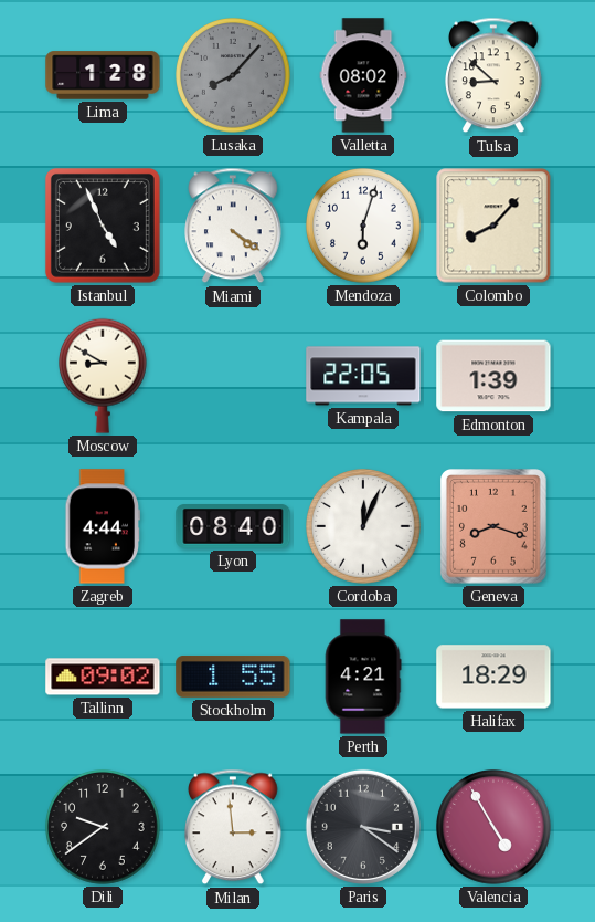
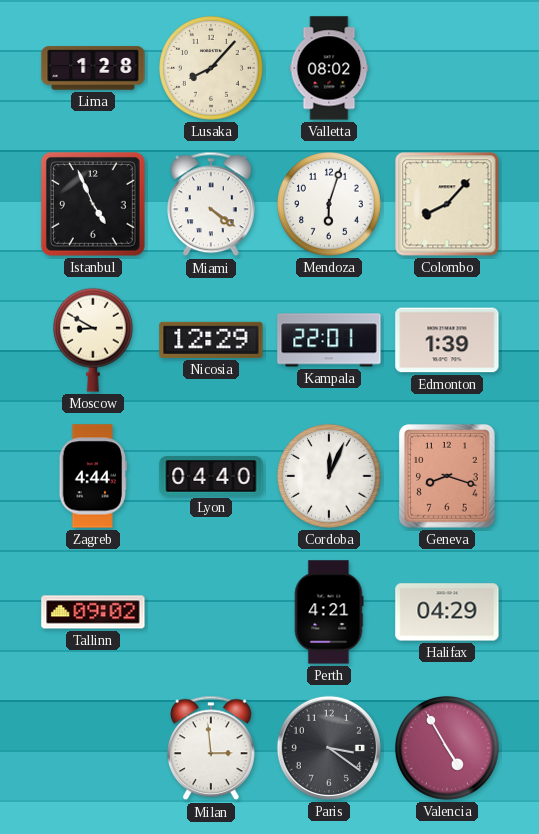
Lusaka dial: grey -> cream
Tulsa: 8:52 -> none
Nicosia: none -> 12:29
Kampala: 22:05 -> 22:01
Lyon: 08:40 -> 04:40
Stockholm: 1:55 -> none
Halifax: 18:29 -> 04:29
Dili: 9:39 -> none
